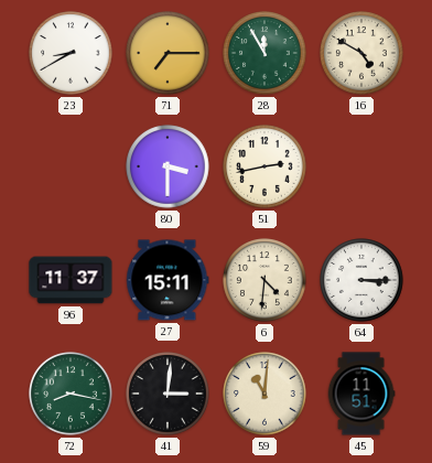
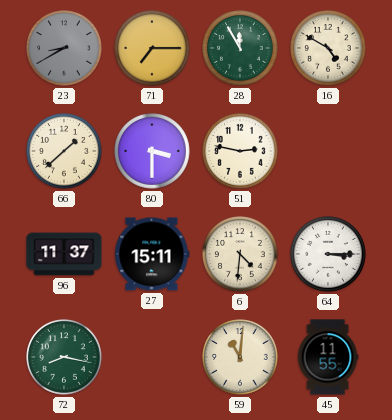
23 dial: white -> grey
66: none -> 1:38
51: 2:43 -> 2:47
41: 3:01 -> none
45: 11:51 -> 11:55
